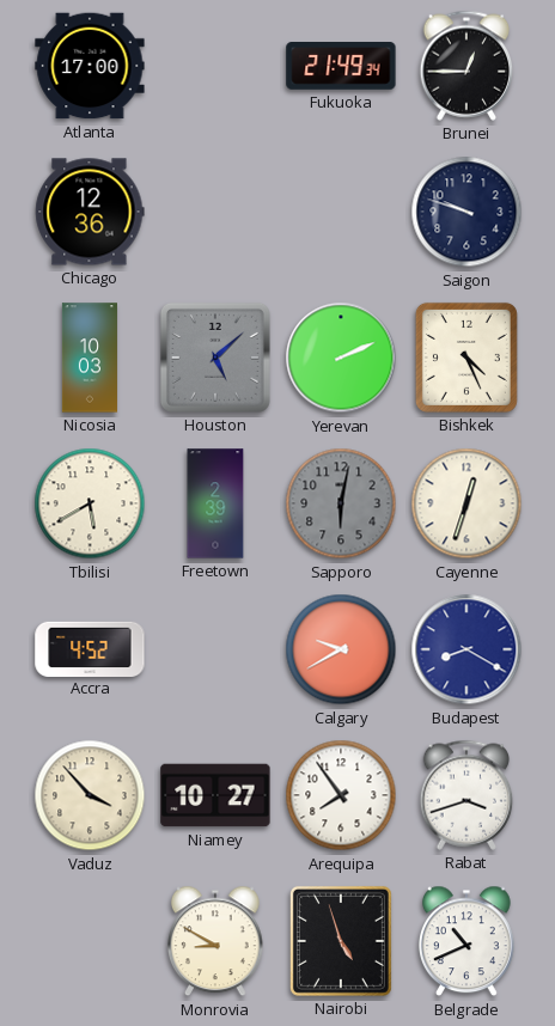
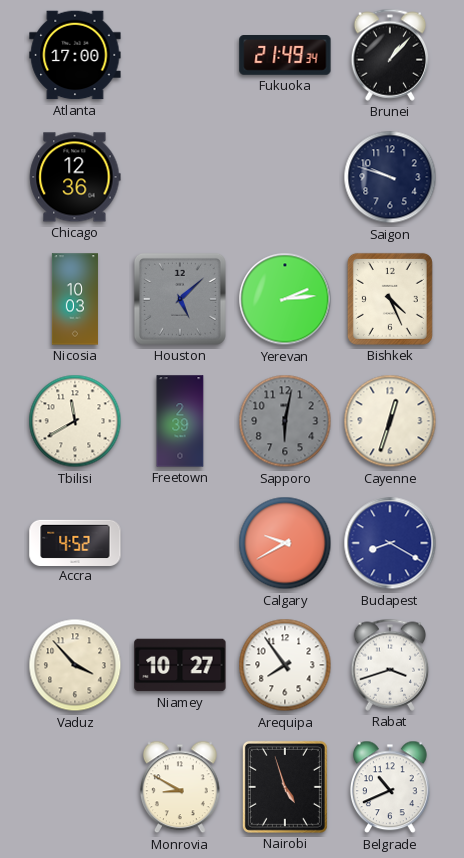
Brunei: 12:45 -> 1:07
Yerevan: 2:11 -> 2:14
Tbilisi: 5:40 -> 11:40
